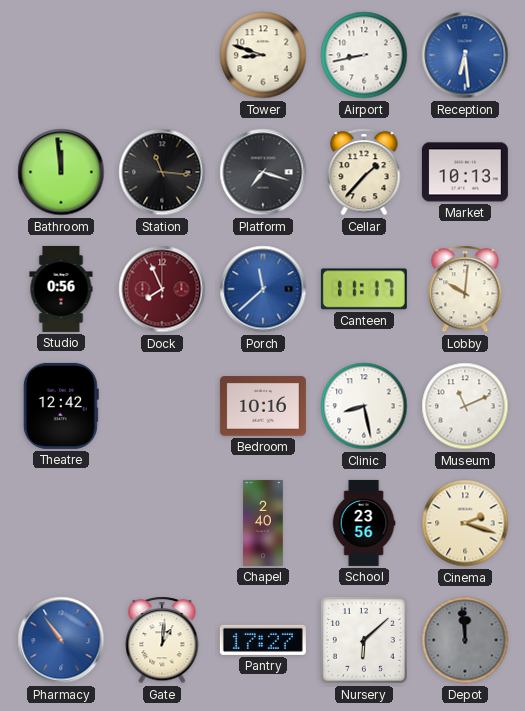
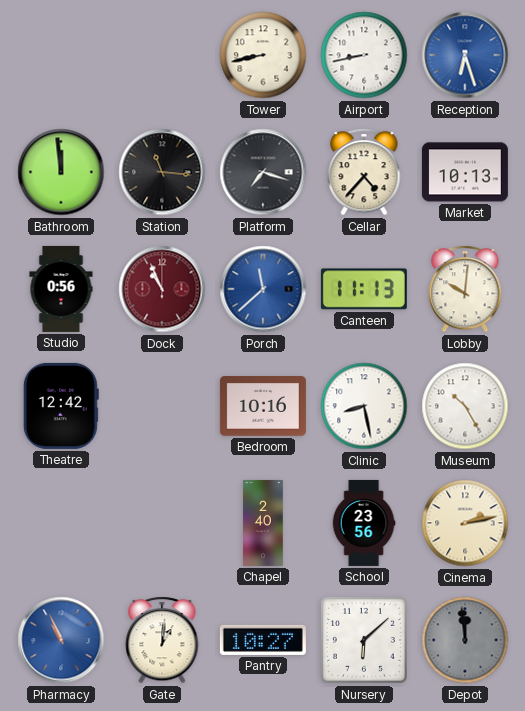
Tower: 8:48 -> 8:43
Reception: 6:29 -> 6:27
Cellar: 1:37 -> 4:37
Dock: 7:56 -> 10:56
Canteen: 11:17 -> 11:13
Museum: 11:11 -> 10:25
Cinema: 2:18 -> 2:13
Pharmacy: 10:54 -> 10:56
Pantry: 17:27 -> 10:27
